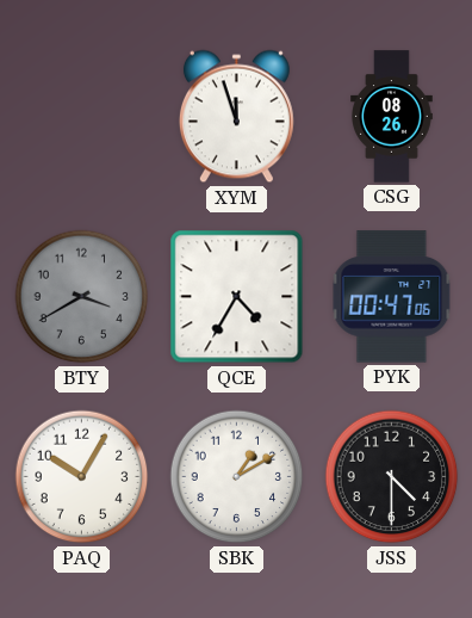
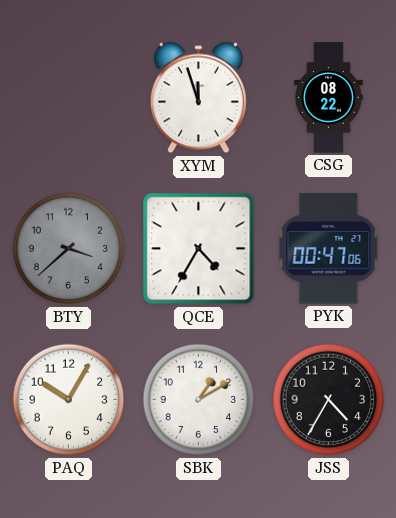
CSG: 08:26 -> 08:22
BTY: 3:40 -> 3:38
JSS: 4:30 -> 4:35
